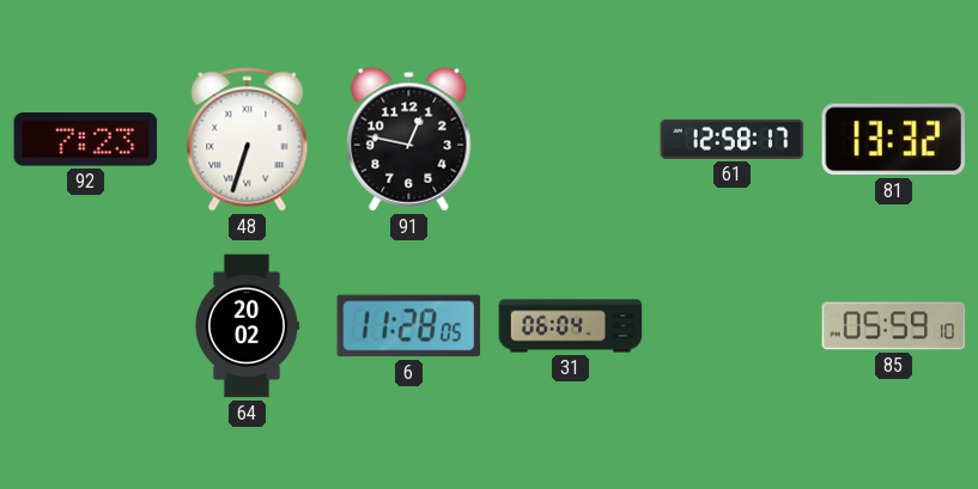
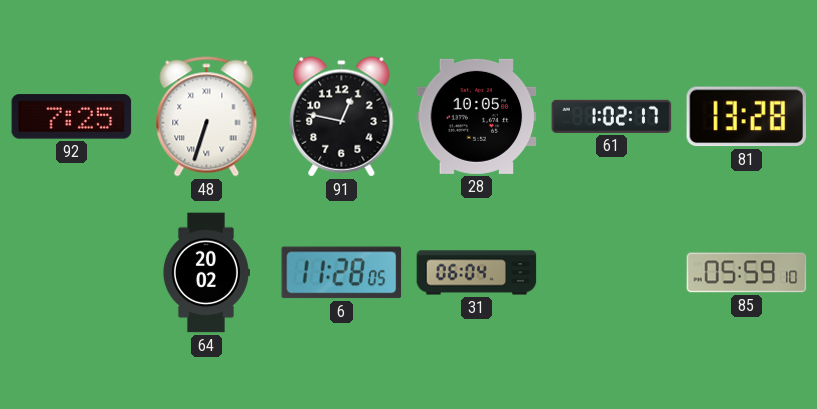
92: 7:23 -> 7:25
28: none -> 10:05
61: 12:58 -> 1:02
81: 13:32 -> 13:28
